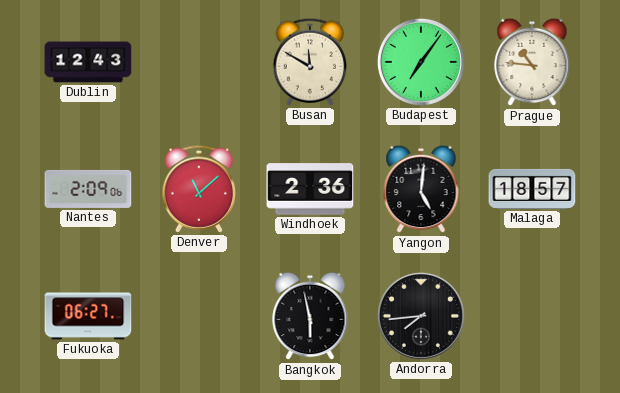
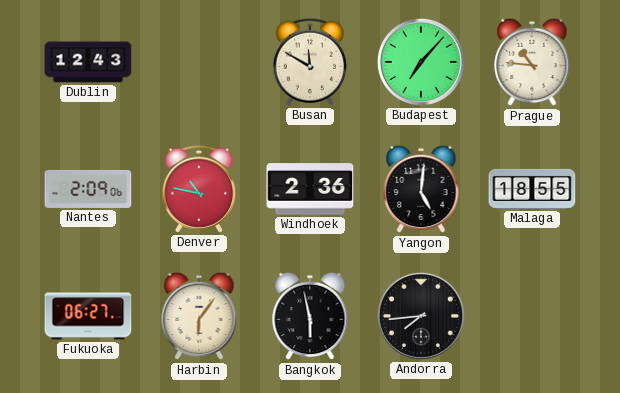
Budapest: 7:06 -> 7:07
Denver: 11:08 -> 10:47
Malaga: 18:57 -> 18:55
Harbin: none -> 6:06
